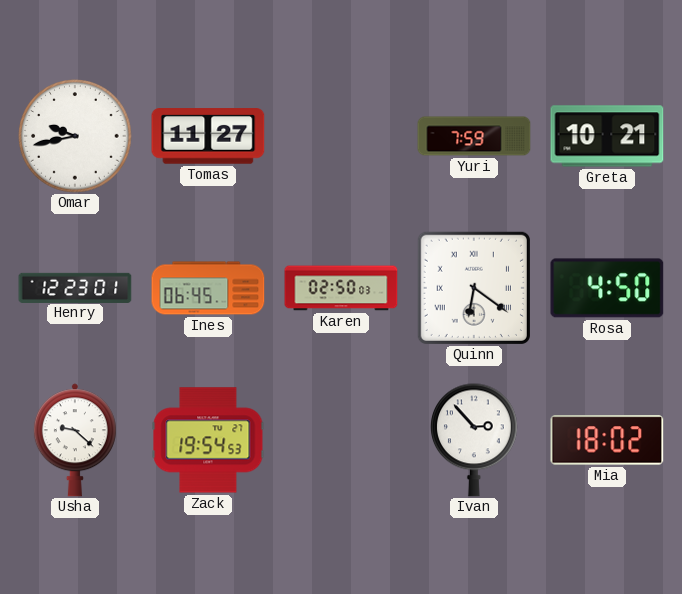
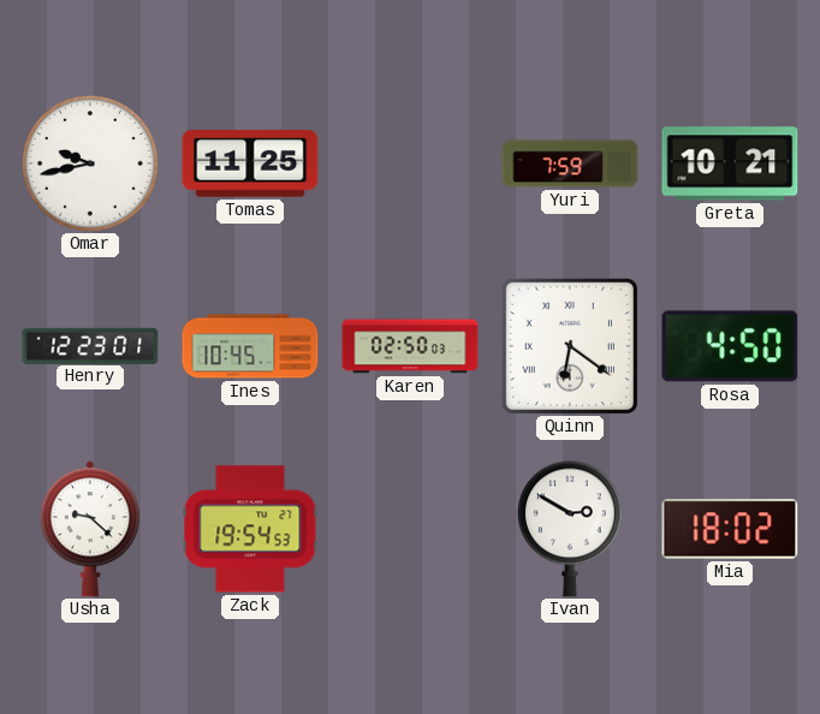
Tomas: 11:27 -> 11:25
Ines: 06:45 -> 10:45
Ivan: 2:53 -> 2:50
